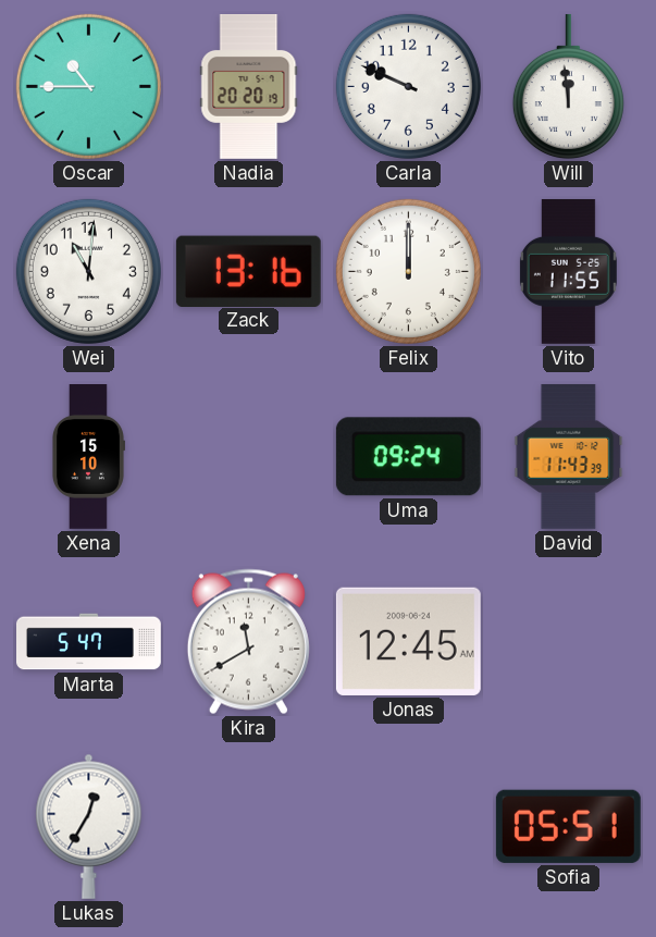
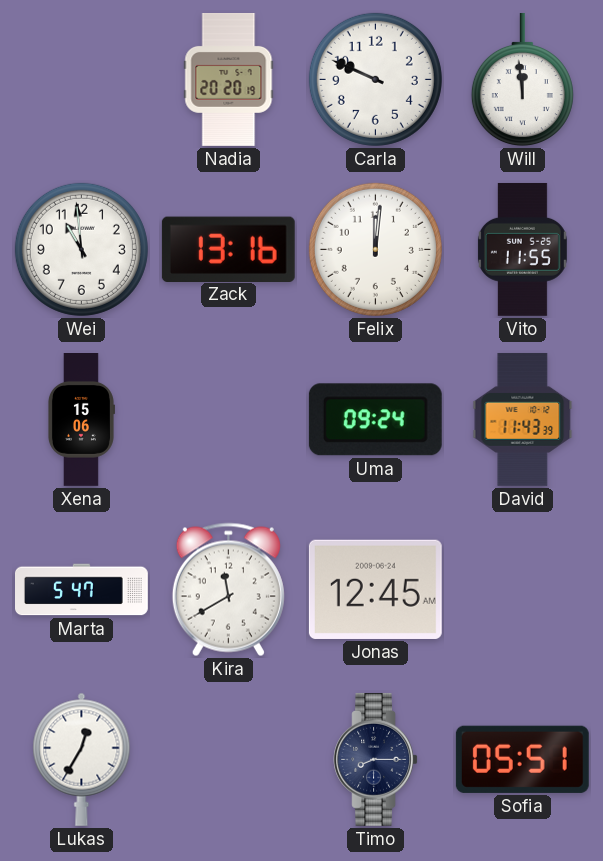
Oscar: 10:45 -> none
Wei: 11:01 -> 10:59
Felix: 12:00 -> 12:01
Xena: 15:10 -> 15:06
Timo: none -> 8:15
